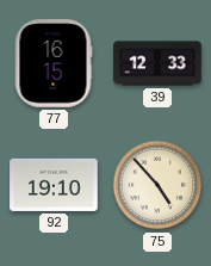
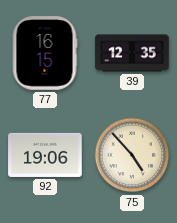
39: 12:33 -> 12:35
92: 19:10 -> 19:06
